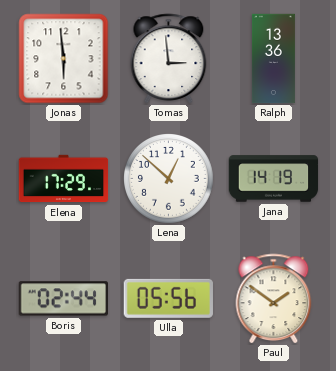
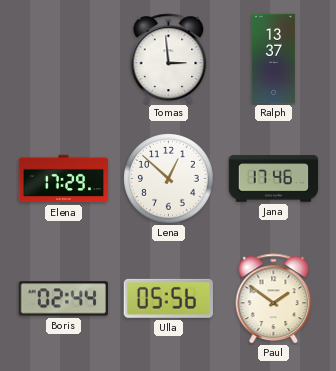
Jonas: 5:59 -> none
Ralph: 13:36 -> 13:37
Jana: 14:19 -> 17:46
